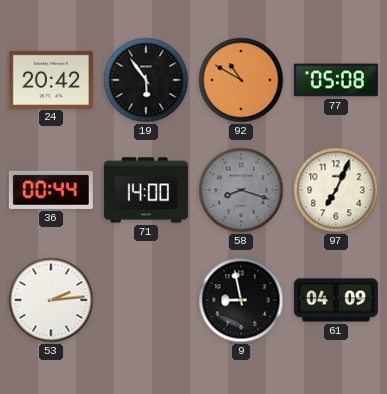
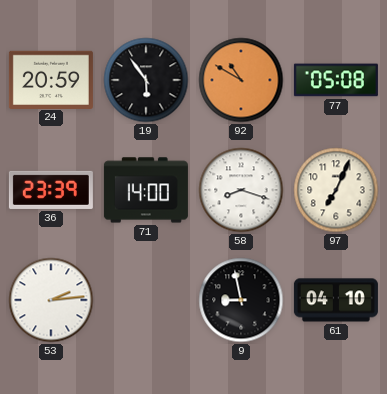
24: 20:42 -> 20:59
36: 00:44 -> 23:39
58 dial: grey -> white
61: 04:09 -> 04:10
